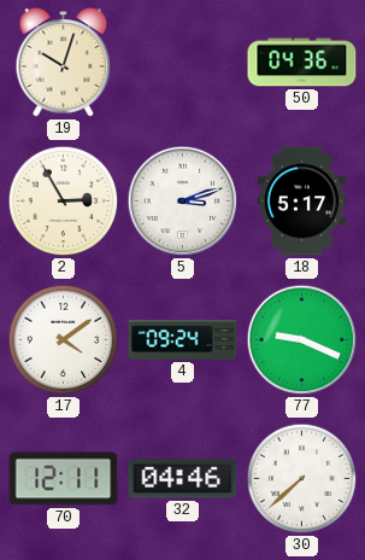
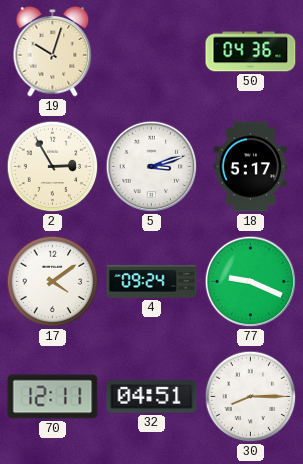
32: 04:46 -> 04:51
30: 7:38 -> 8:15
